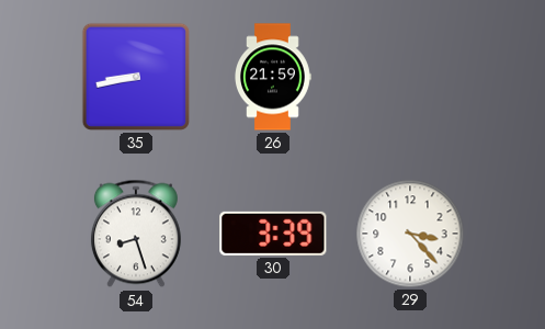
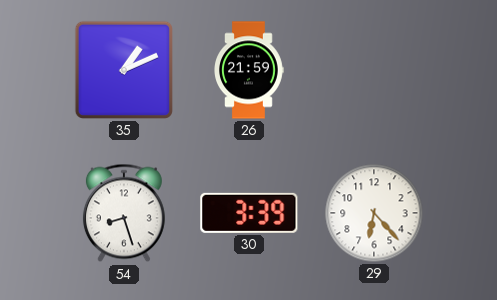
35: 8:43 -> 1:11
29: 3:23 -> 6:23
